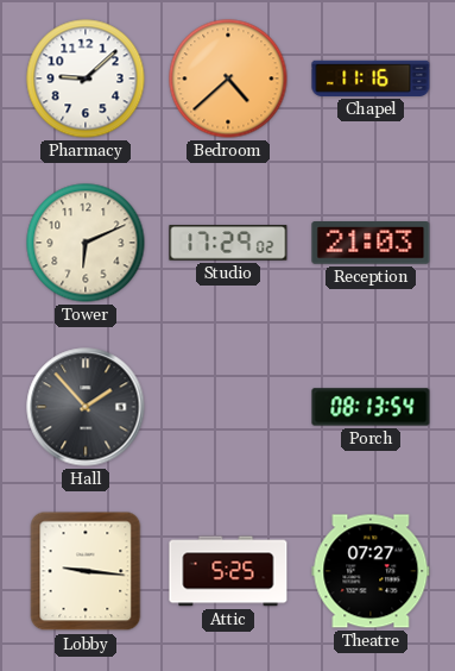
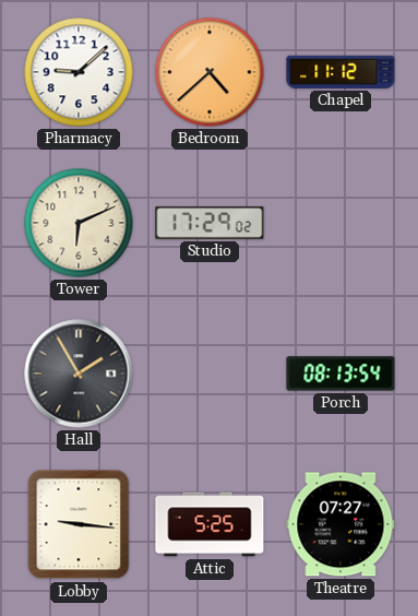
Chapel: 11:16 -> 11:12
Reception: 21:03 -> none
Hall: 1:53 -> 1:55
